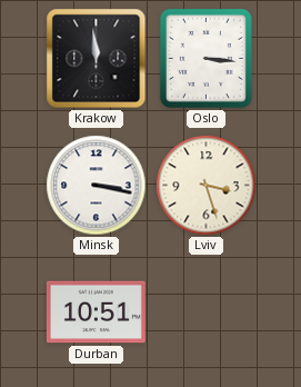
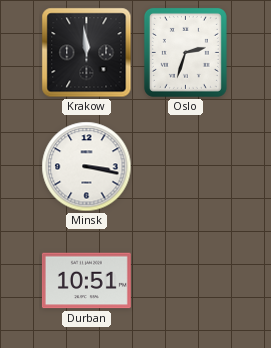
Oslo: 3:16 -> 2:33
Lviv: 3:27 -> none
